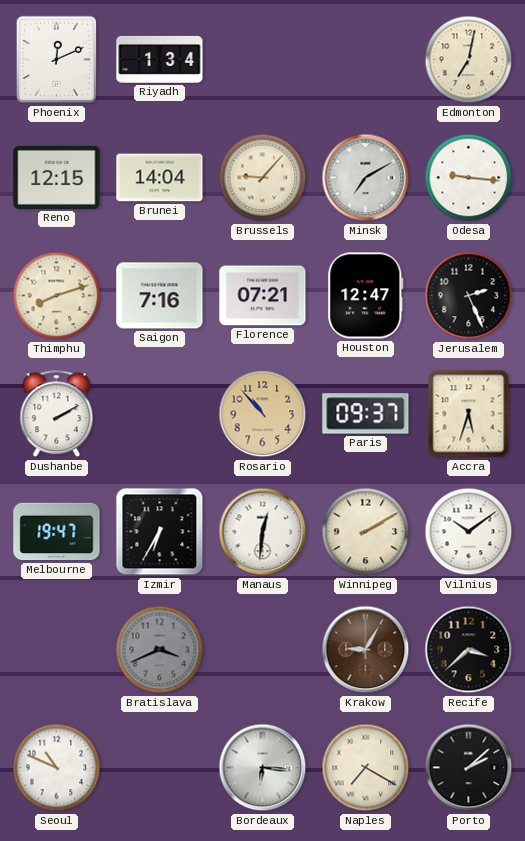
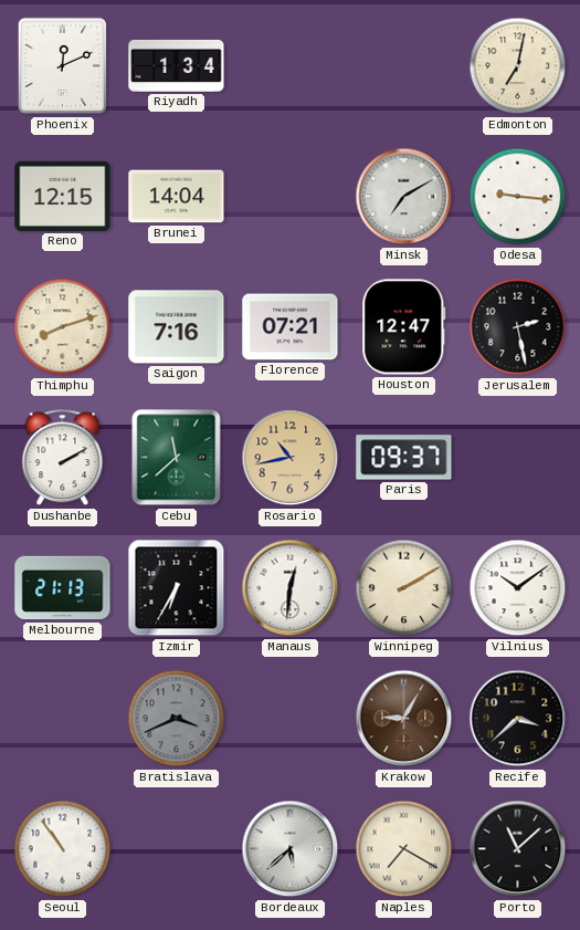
Brussels: 9:07 -> none
Jerusalem: 2:26 -> 2:28
Cebu: none -> 11:38
Rosario: 10:53 -> 10:43
Accra: 5:33 -> none
Melbourne: 19:47 -> 21:13
Seoul: 10:49 -> 10:54
Bordeaux: 6:16 -> 5:38
Porto: 2:08 -> 11:08
